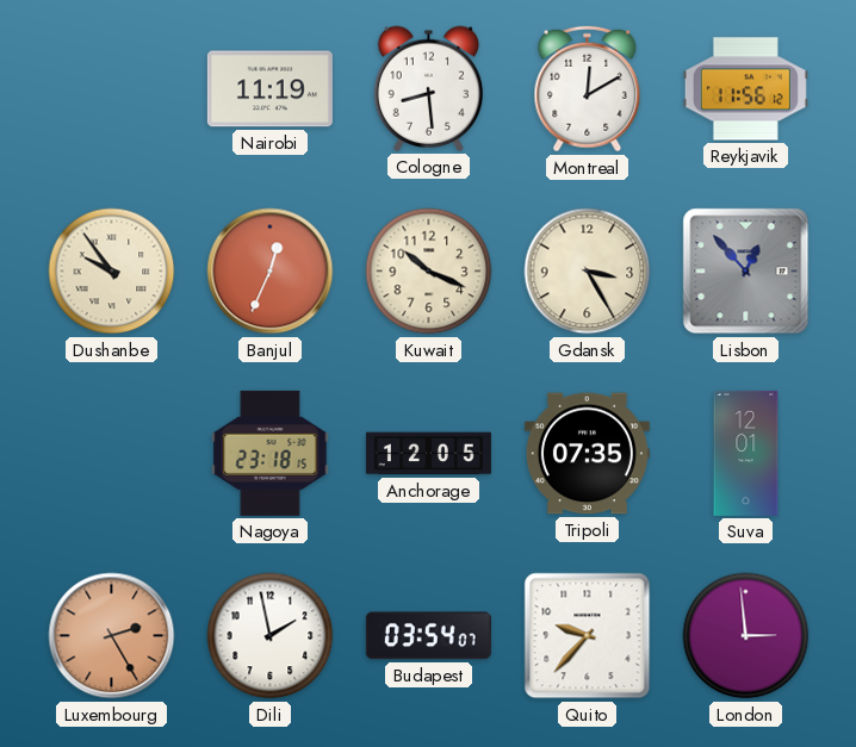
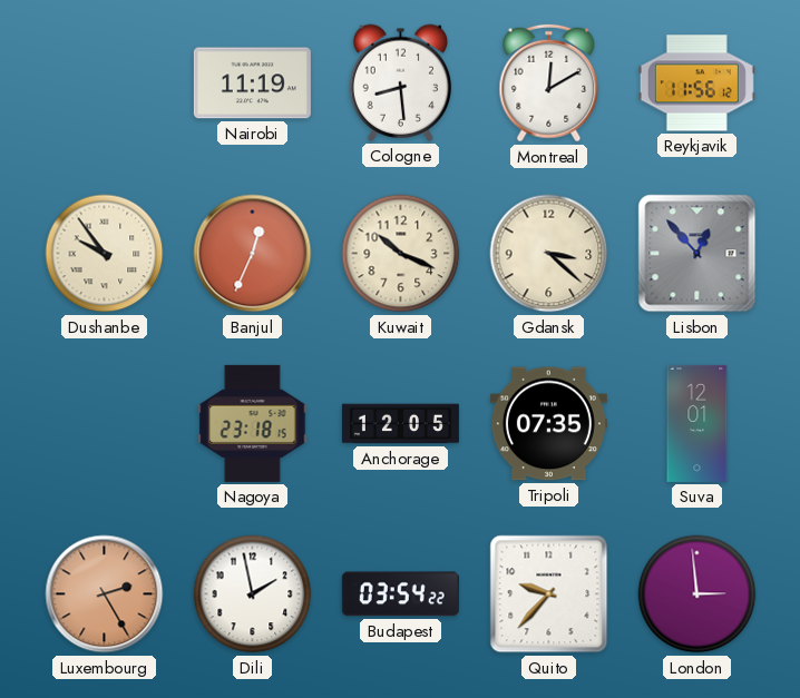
Gdansk: 3:25 -> 3:22
Budapest: 03:54:07 -> 03:54:22
